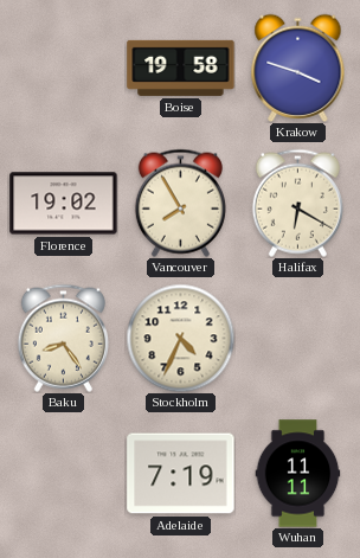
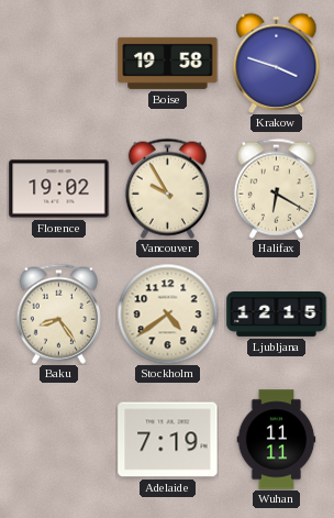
Vancouver: 7:55 -> 9:55
Stockholm: 4:34 -> 4:39
Ljubljana: none -> 12:15
